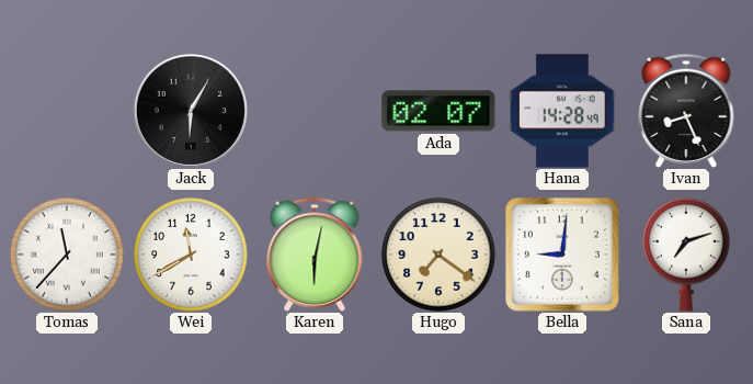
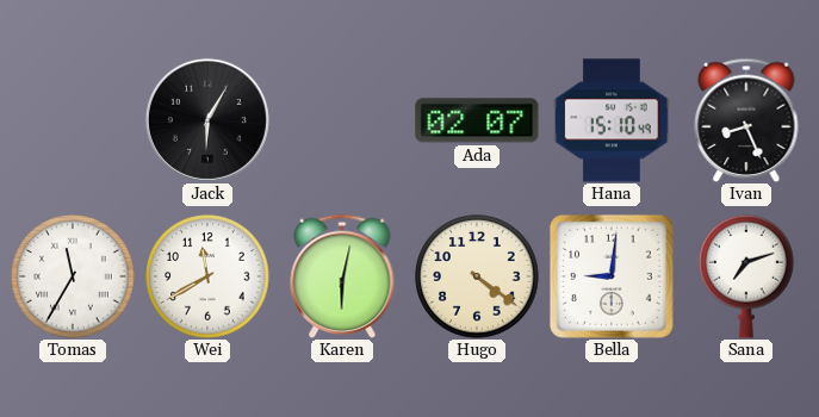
Hana: 14:28 -> 15:10
Tomas: 11:37 -> 11:35
Hugo: 7:21 -> 4:21
